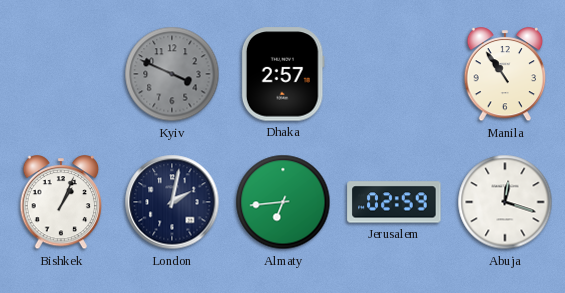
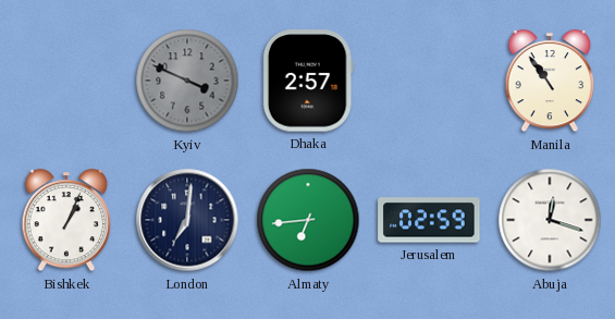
London: 2:02 -> 7:01
